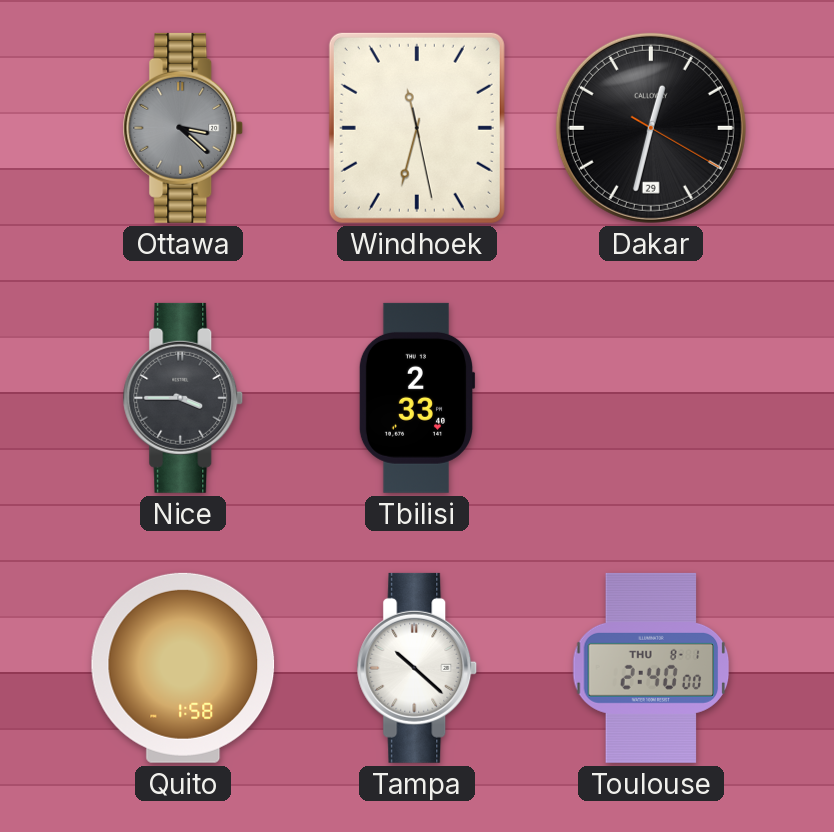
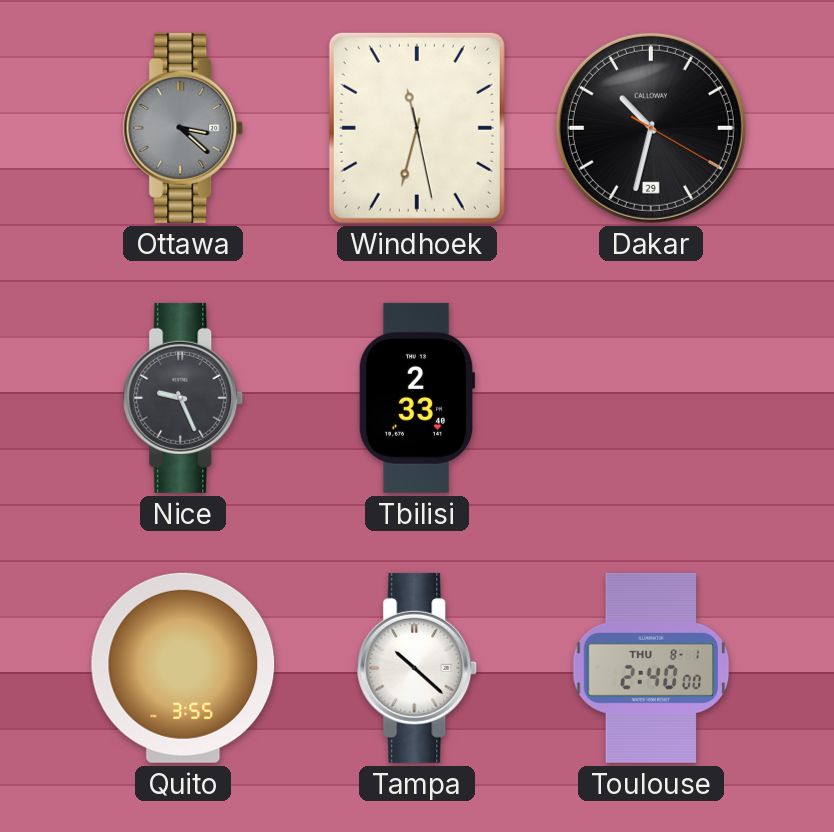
Dakar: 12:32 -> 10:32
Nice: 3:45 -> 9:26
Quito: 1:58 -> 3:55
